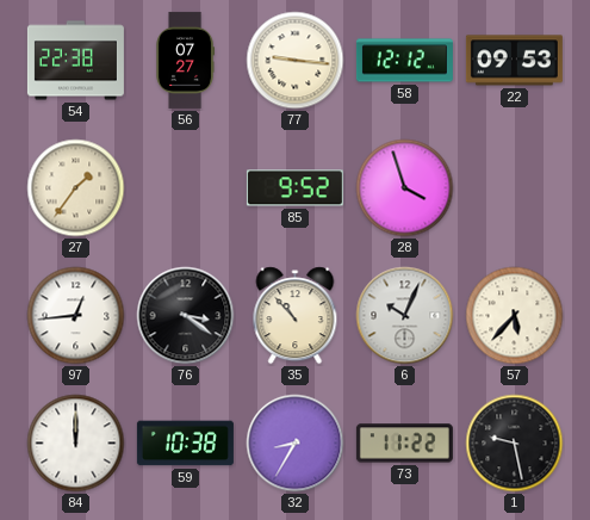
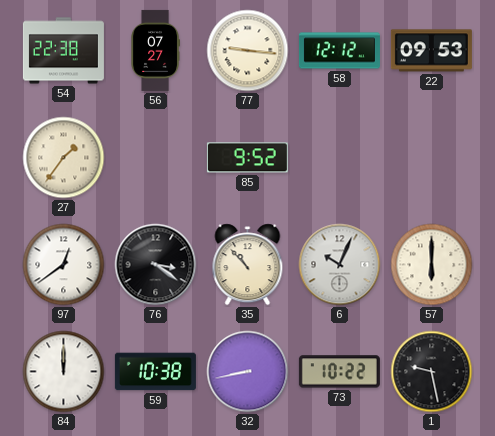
28: 3:57 -> none
97: 12:44 -> 12:39
57: 5:37 -> 6:00
32: 8:35 -> 8:43
73: 11:22 -> 10:22
